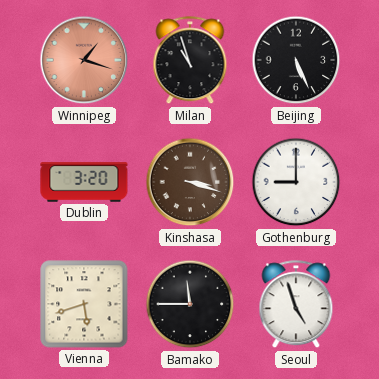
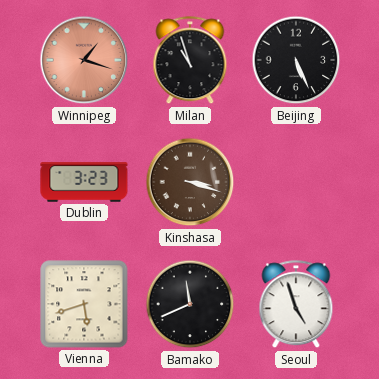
Dublin: 3:20 -> 3:23
Gothenburg: 9:00 -> none
Bamako: 11:45 -> 11:41
